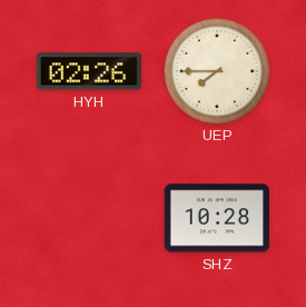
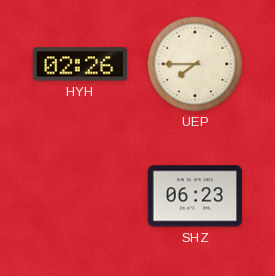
SHZ: 10:28 -> 06:23
